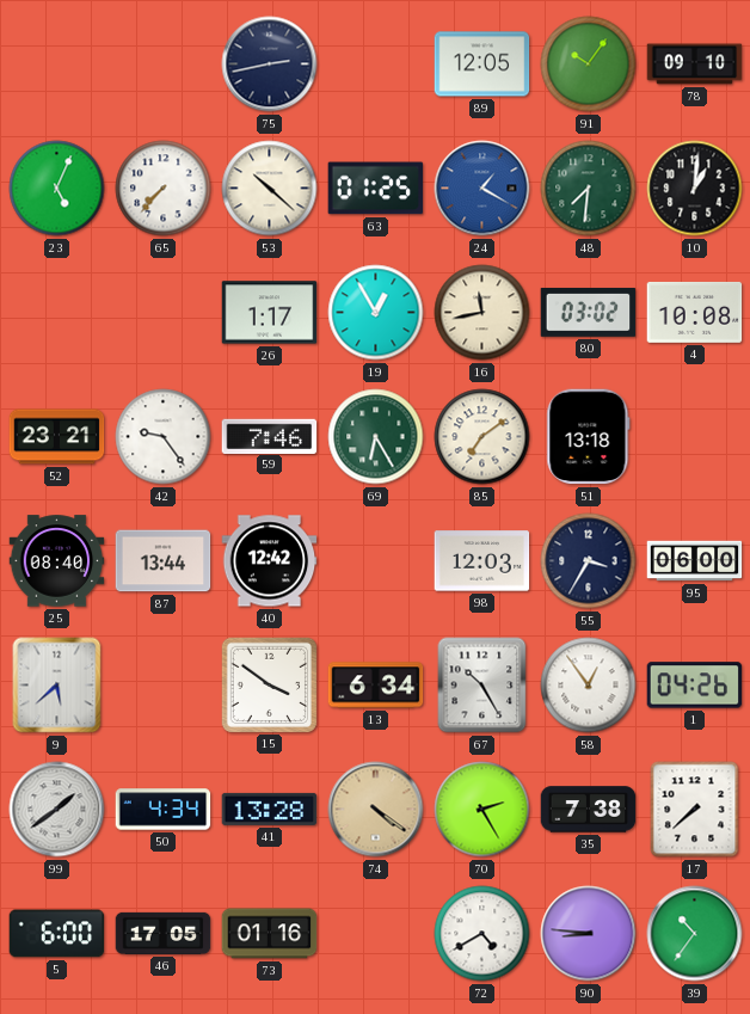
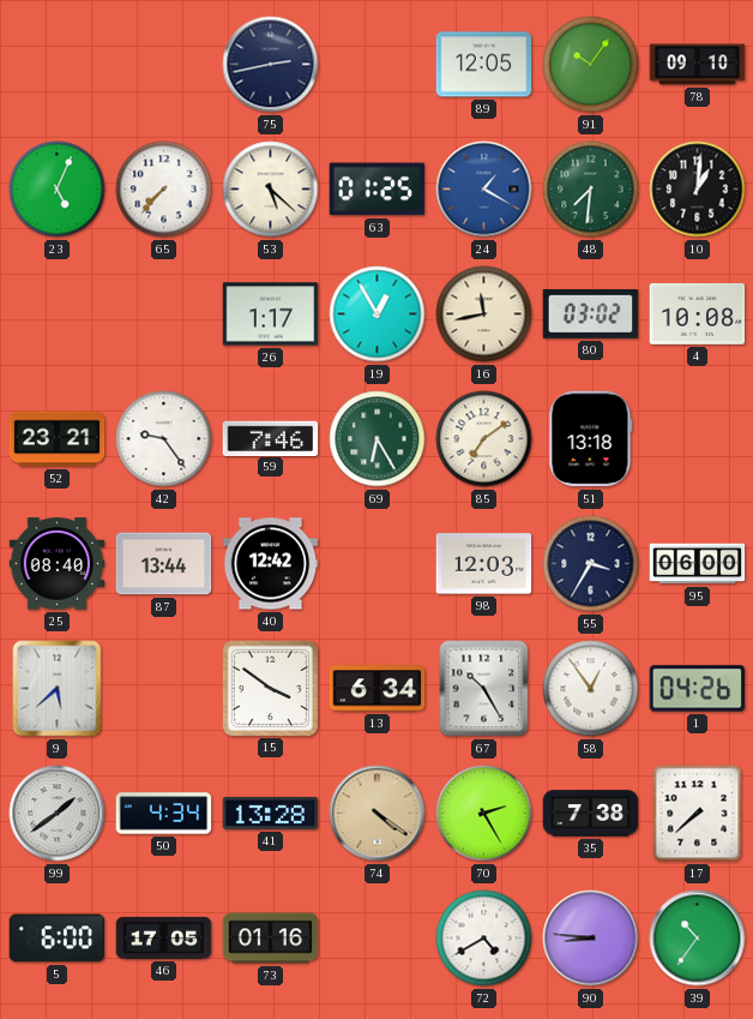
53: 10:22 -> 5:22
